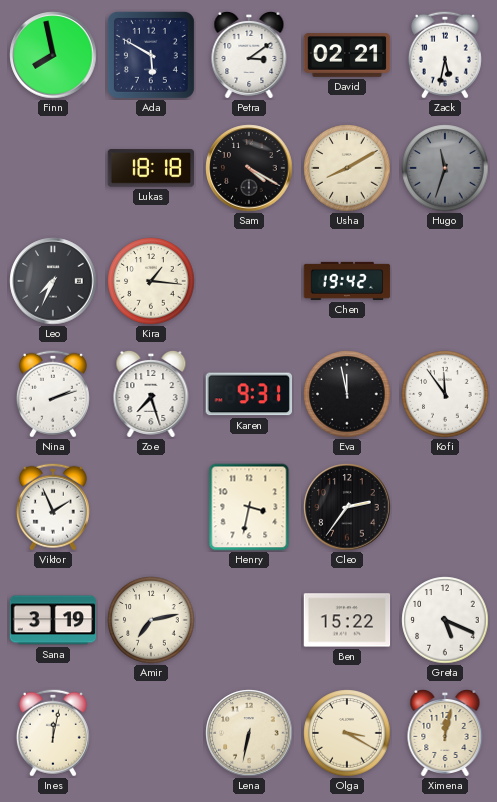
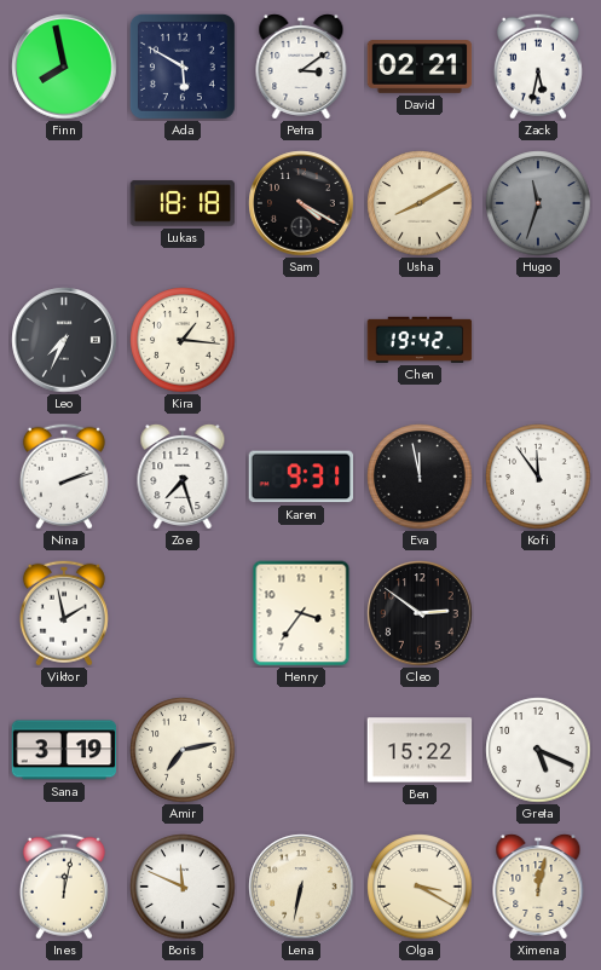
Viktor: 1:56 -> 1:58
Henry: 3:32 -> 3:36
Cleo: 2:36 -> 2:51
Boris: none -> 11:49
